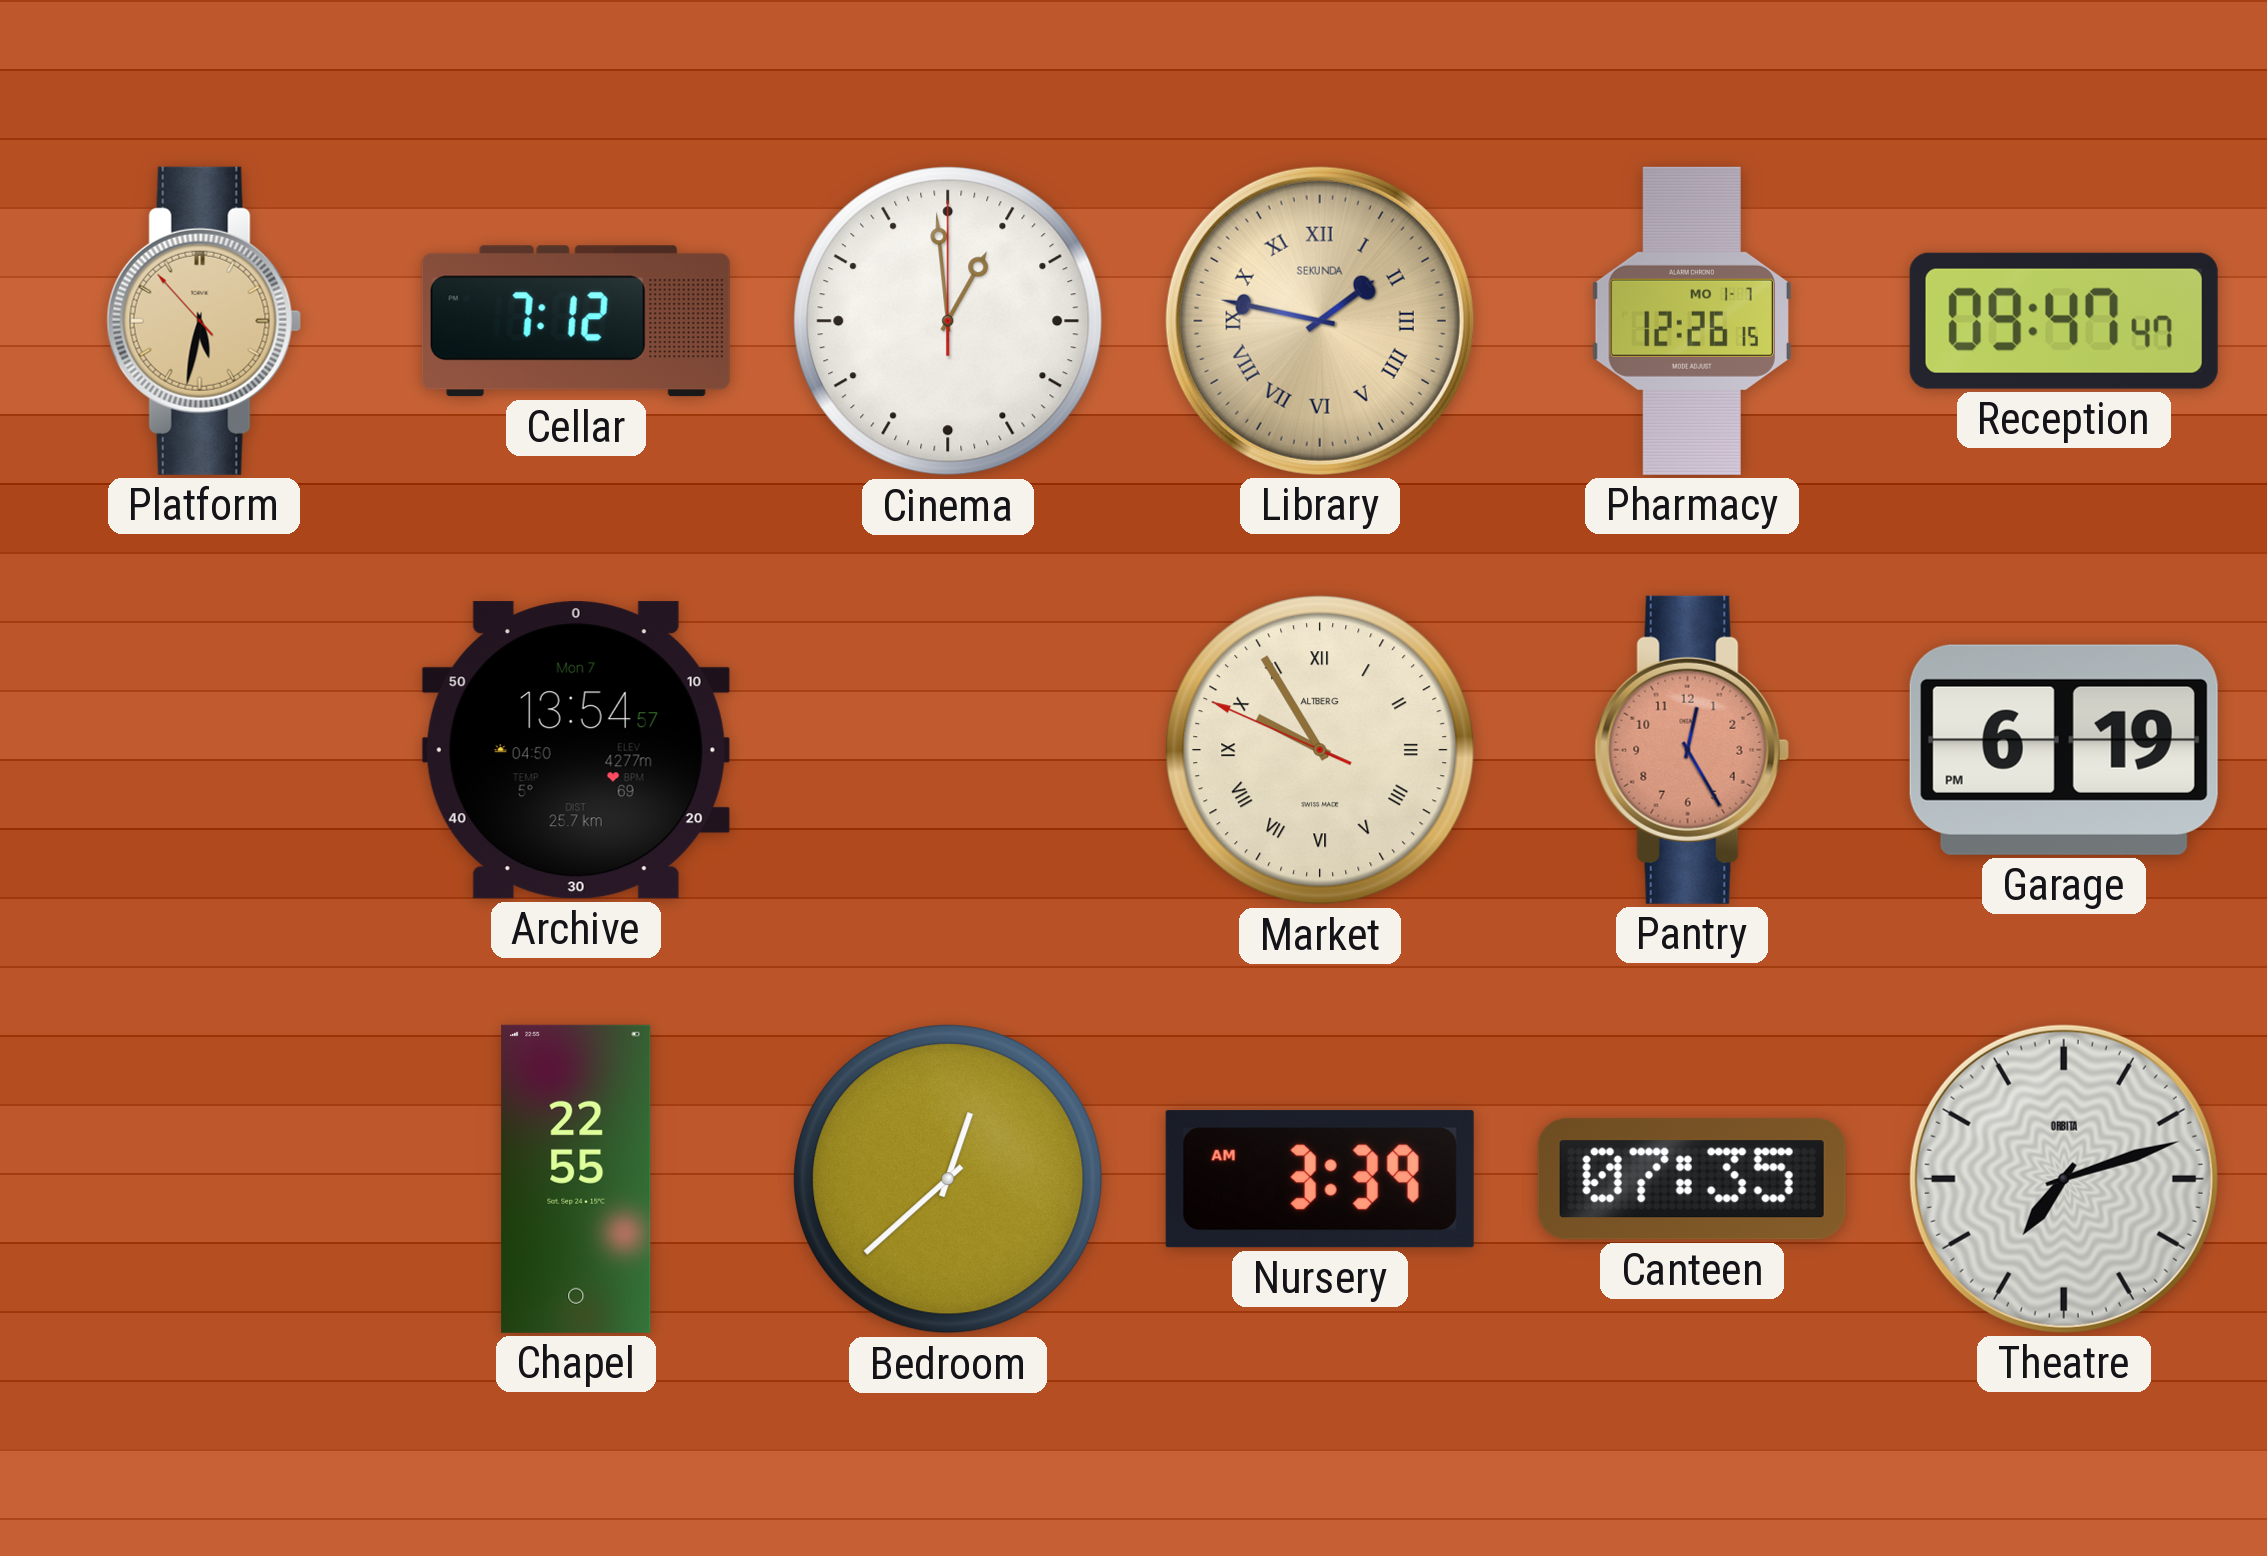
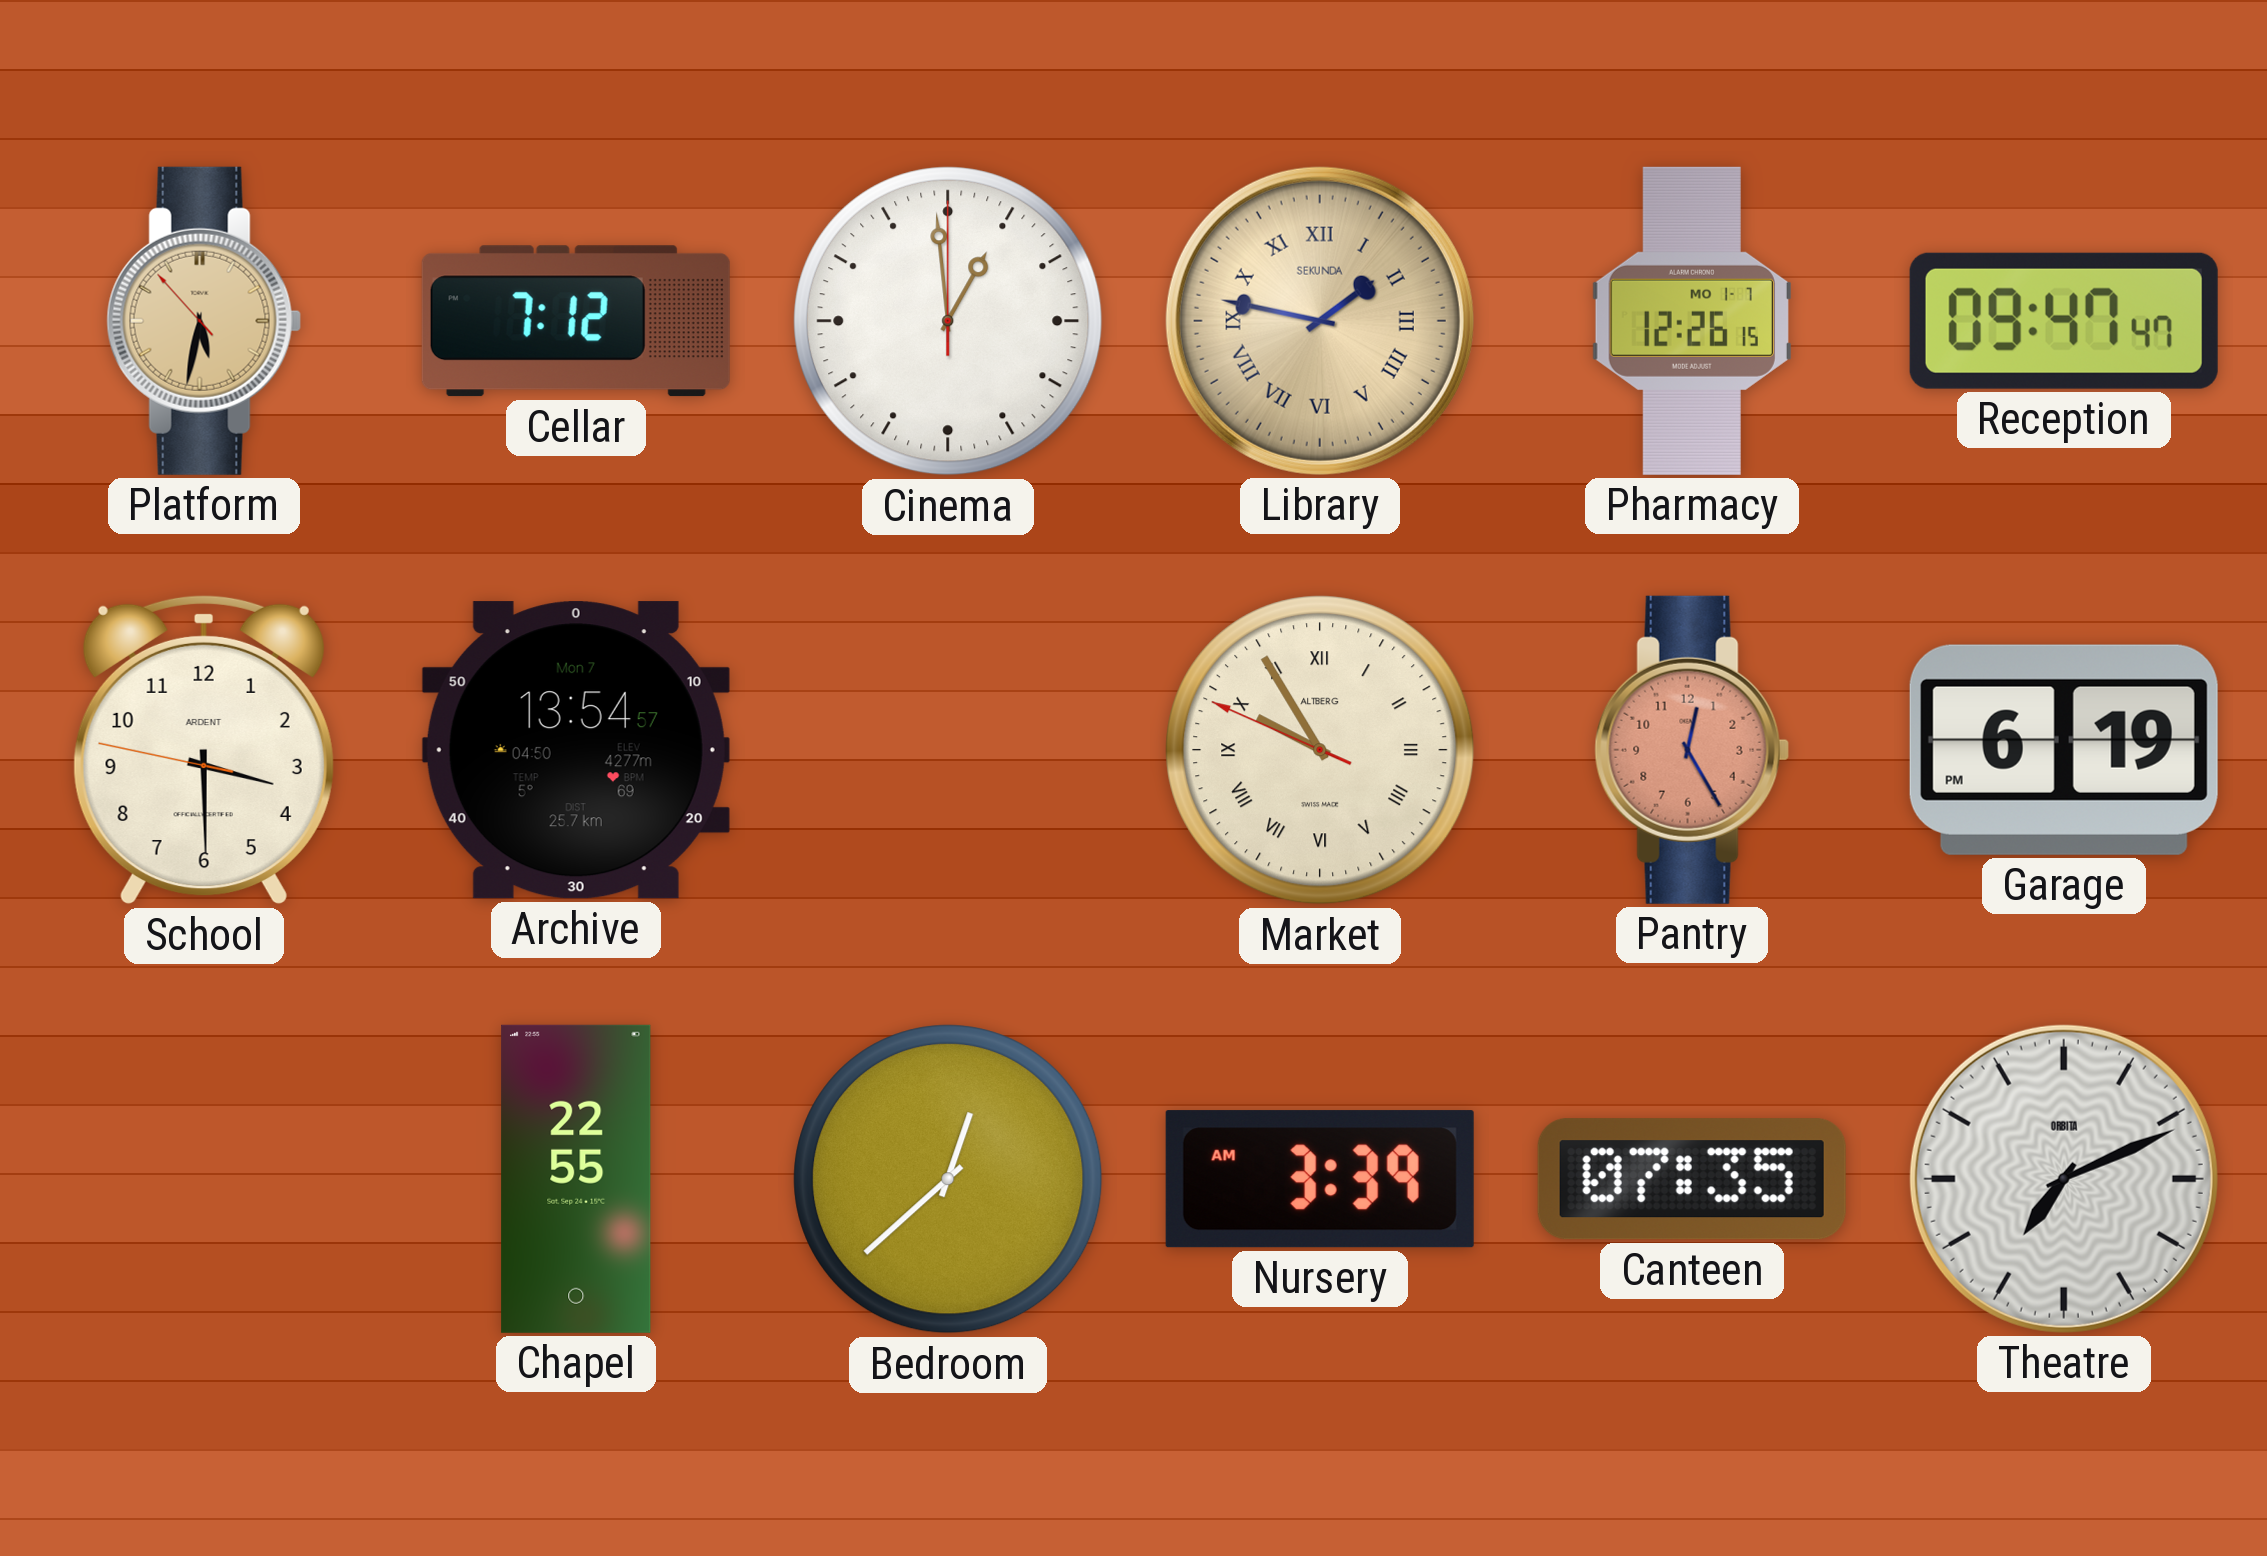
School: none -> 3:29
Theatre: 7:12 -> 7:11
